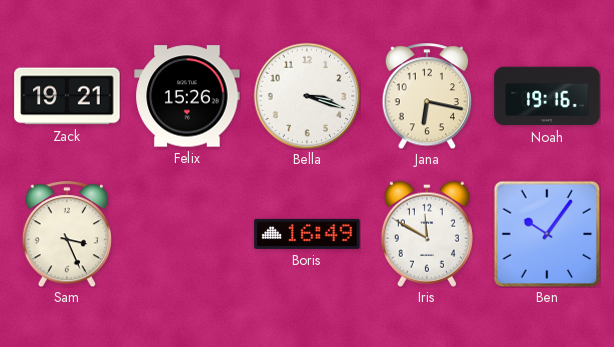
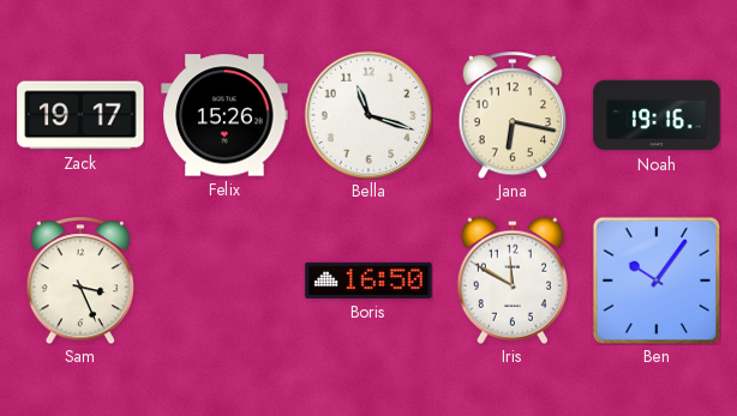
Zack: 19:21 -> 19:17
Bella: 3:18 -> 11:18
Boris: 16:49 -> 16:50
